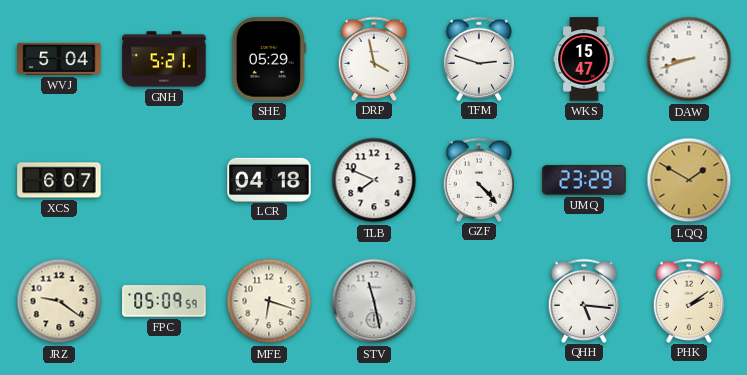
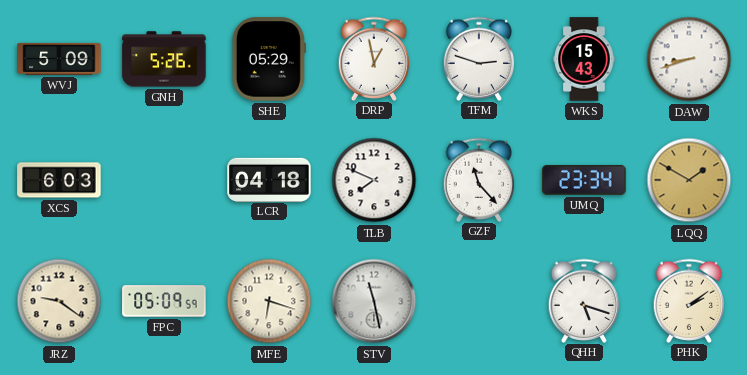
WVJ: 5:04 -> 5:09
GNH: 5:21 -> 5:26
DRP: 3:58 -> 12:58
WKS: 15:47 -> 15:43
XCS: 6:07 -> 6:03
GZF: 4:23 -> 11:23
UMQ: 23:29 -> 23:34
QHH: 5:16 -> 5:18
